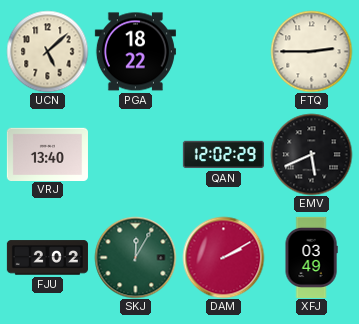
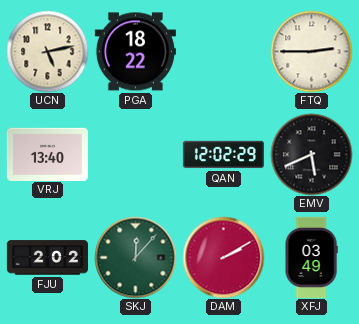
UCN: 5:08 -> 5:13
SKJ: 12:05 -> 12:07
